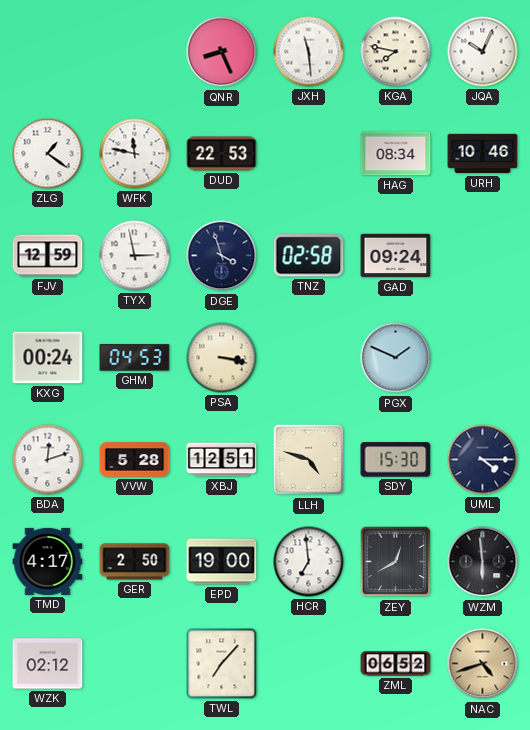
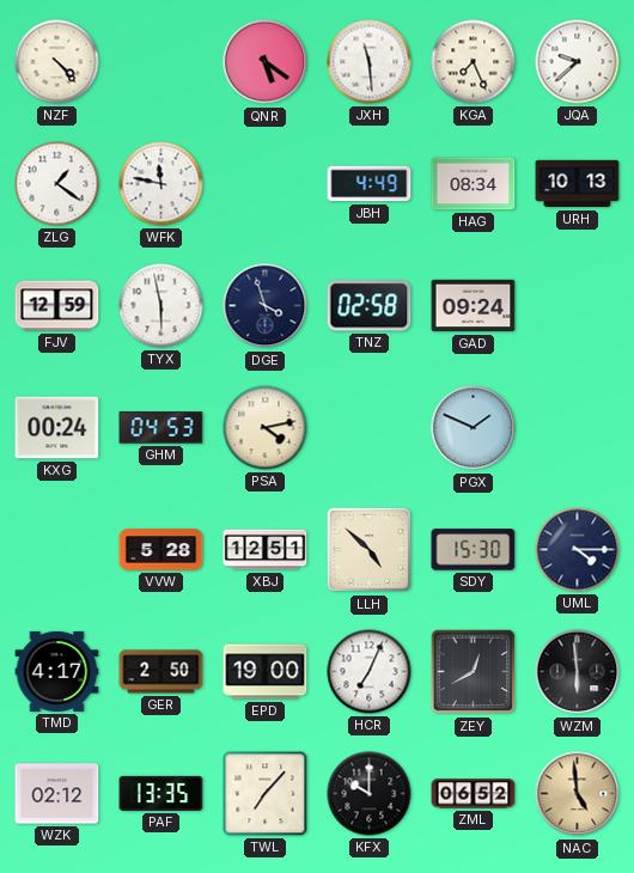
NZF: none -> 4:23
QNR: 8:26 -> 5:21
KGA: 7:47 -> 7:26
JQA: 10:04 -> 9:38
DUD: 22:53 -> none
JBH: none -> 4:49
URH: 10:46 -> 10:13
TYX: 2:58 -> 5:58
PSA: 3:17 -> 4:13
BDA: 12:12 -> none
LLH: 4:48 -> 4:52
HCR: 6:59 -> 7:04
PAF: none -> 13:35
KFX: none -> 10:00
NAC: 4:42 -> 4:59
